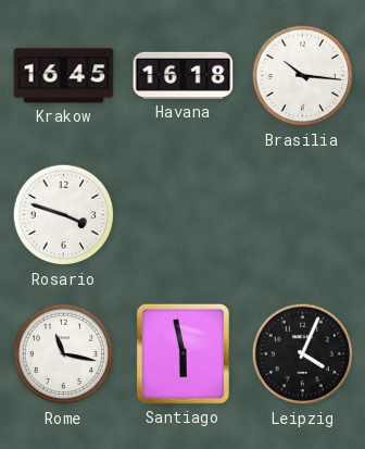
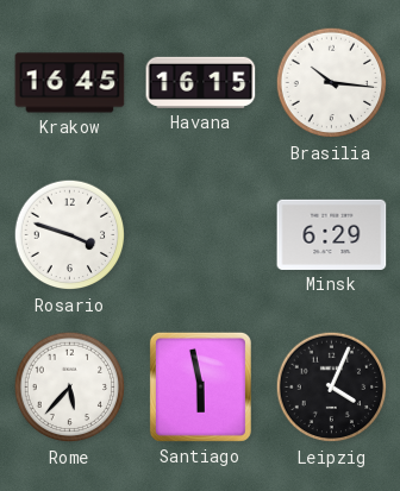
Havana: 16:18 -> 16:15
Minsk: none -> 6:29
Rome: 11:17 -> 5:37
